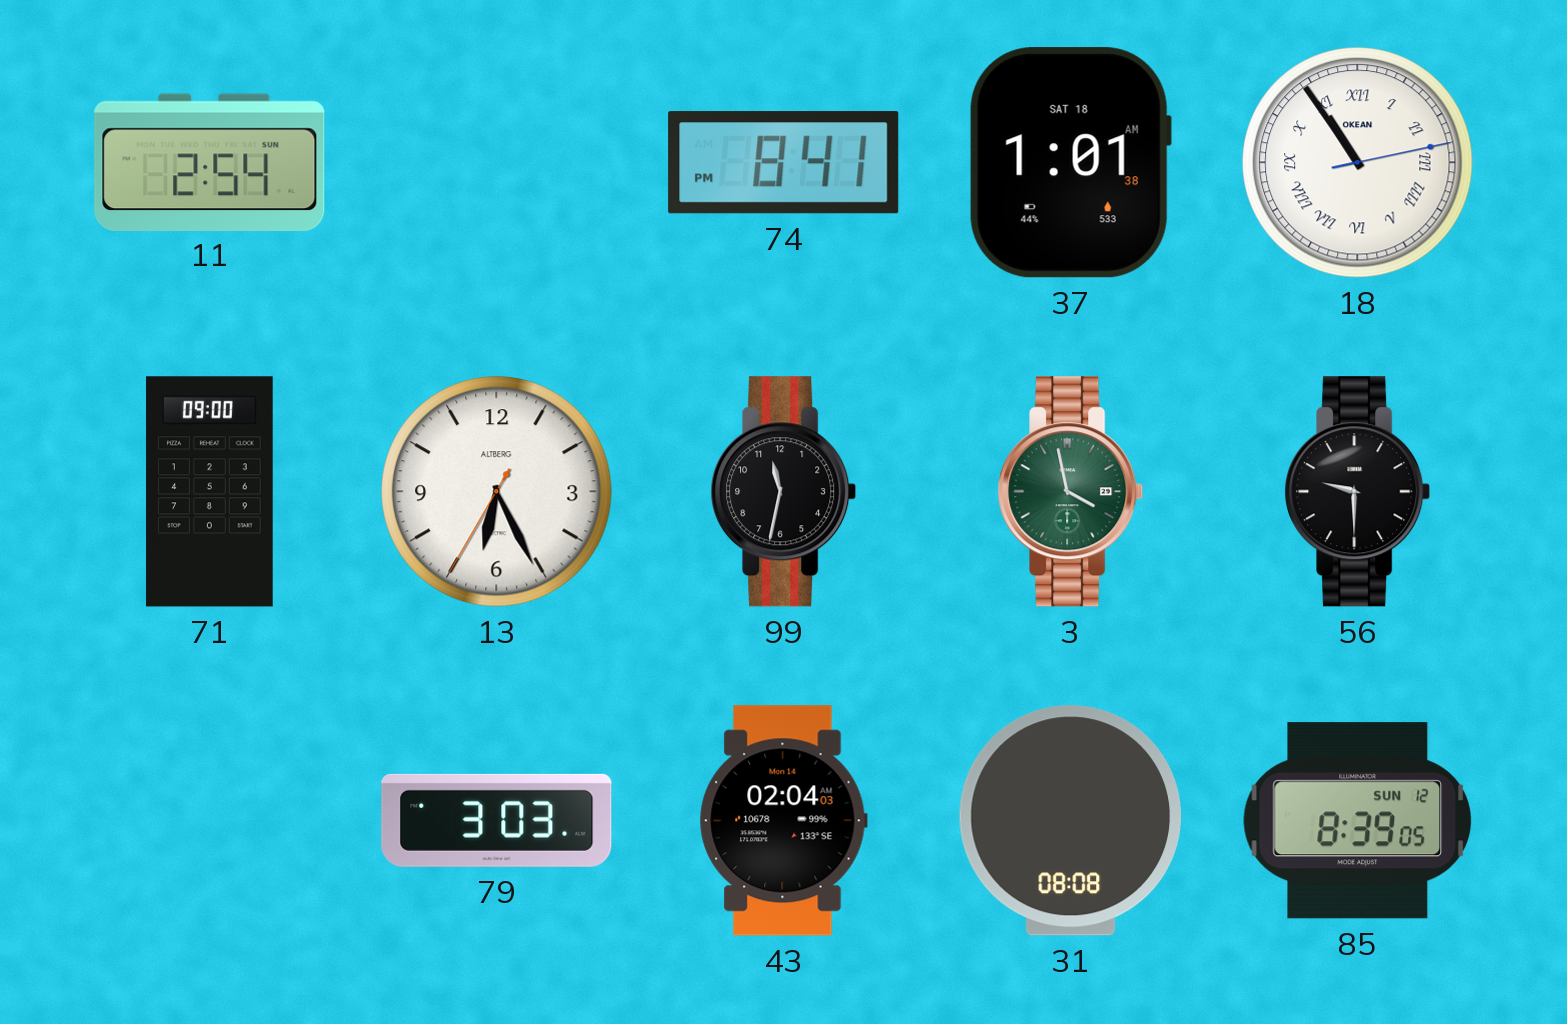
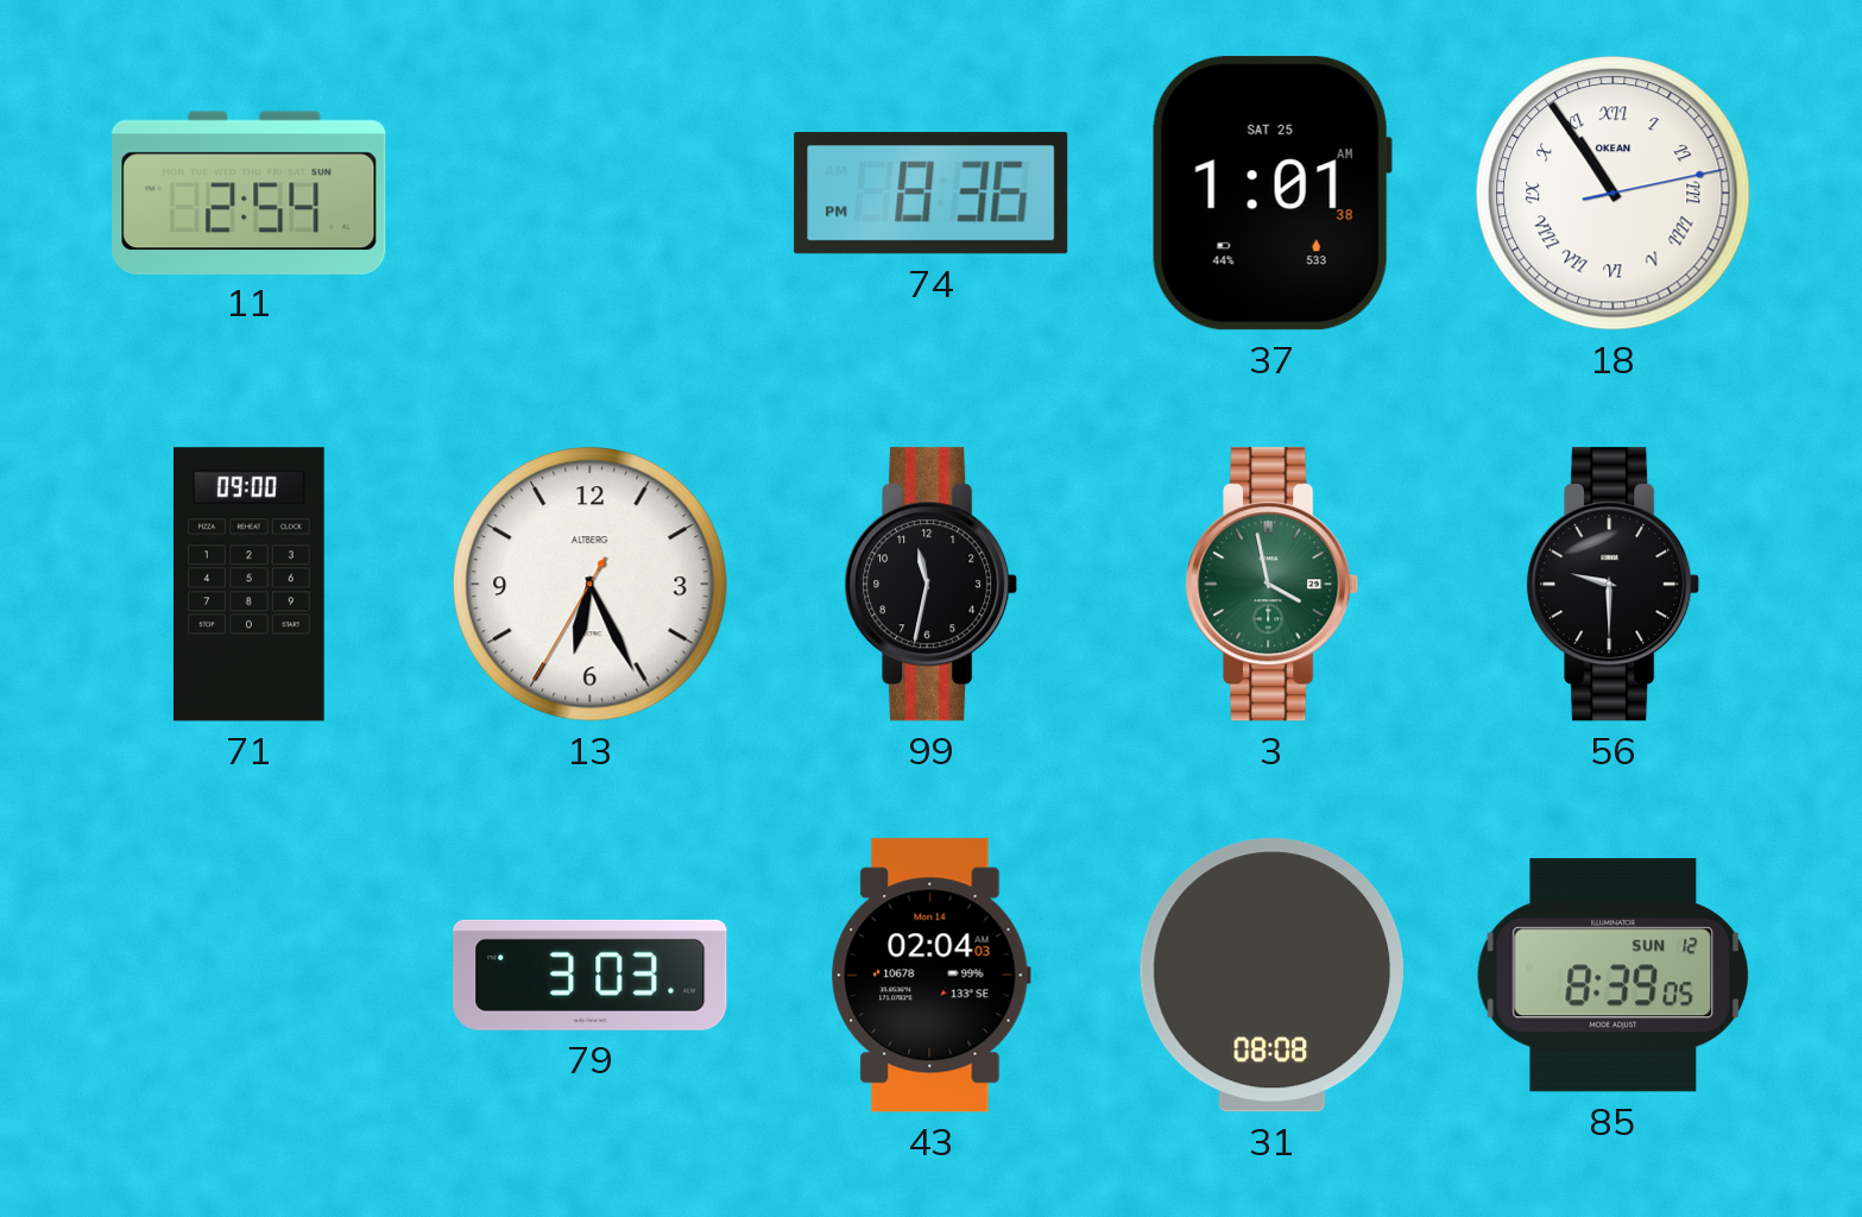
74: 8:41 -> 8:36
37 date: SAT 18 -> SAT 25
